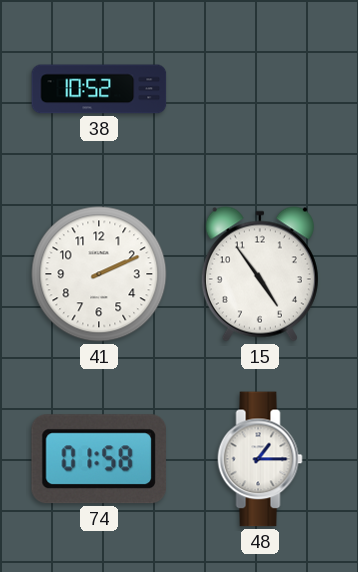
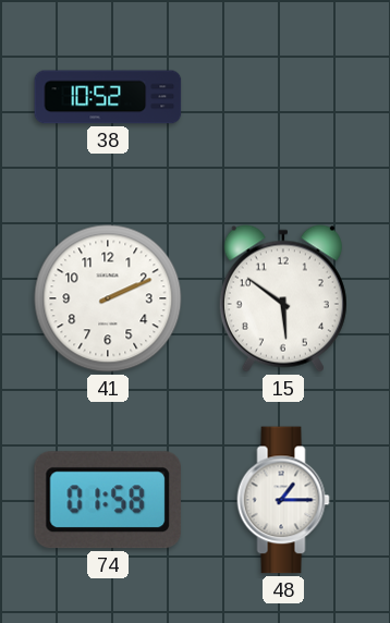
15: 4:54 -> 5:51
